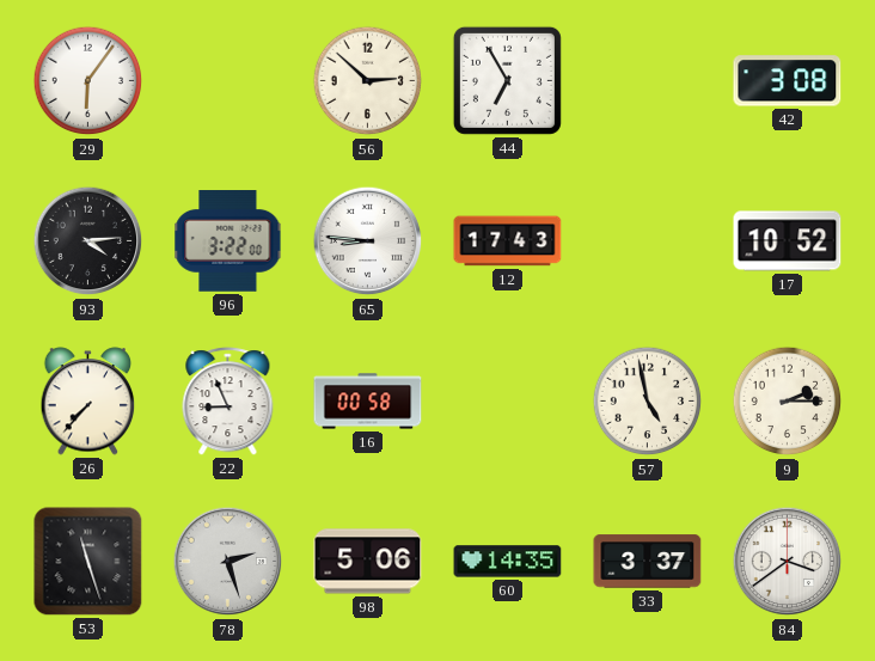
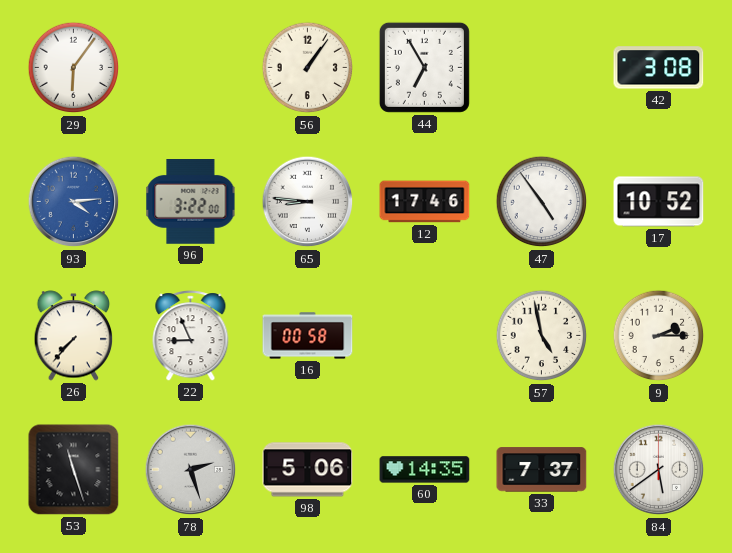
56: 2:52 -> 1:06
93 dial: black -> blue
12: 17:43 -> 17:46
47: none -> 4:54
33: 3:37 -> 7:37
84: 3:39 -> 5:39
